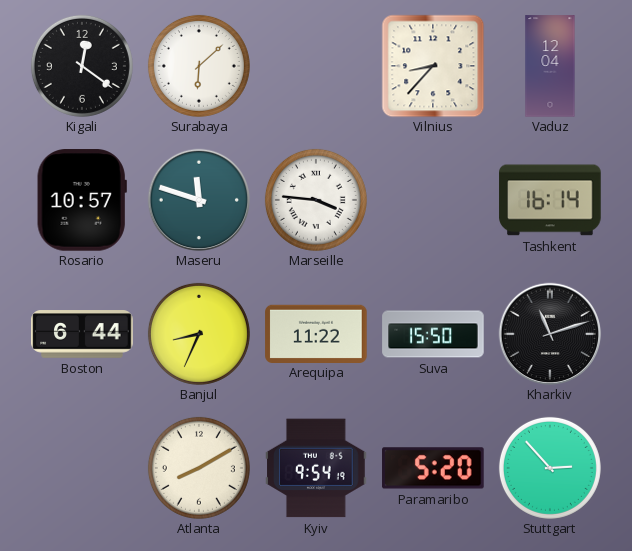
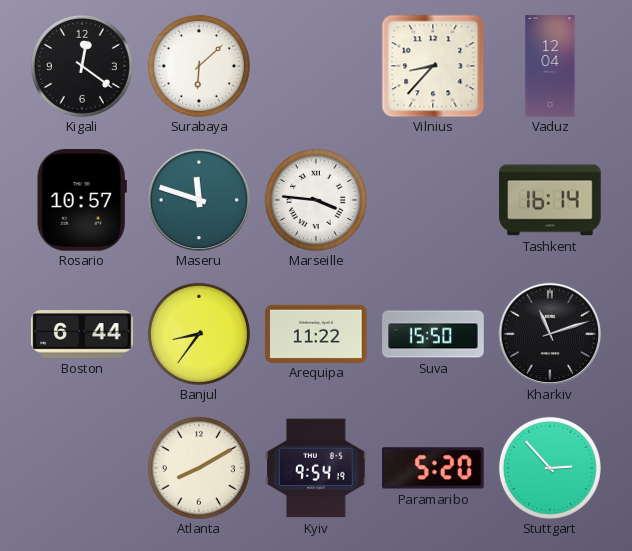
Banjul: 8:34 -> 8:36
